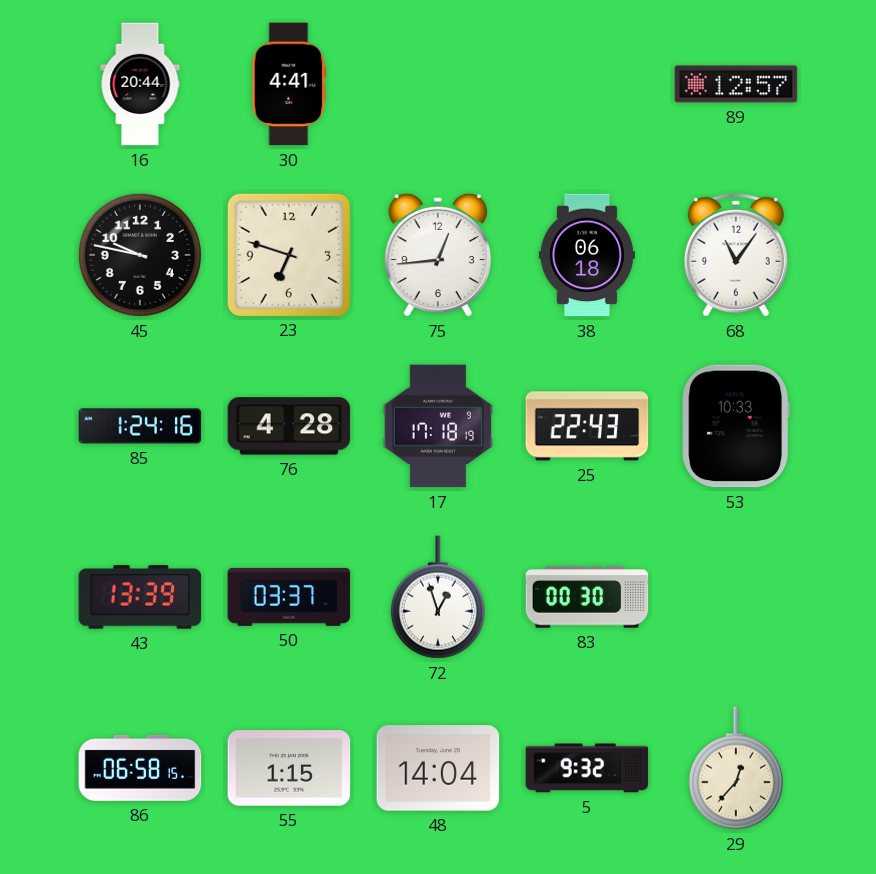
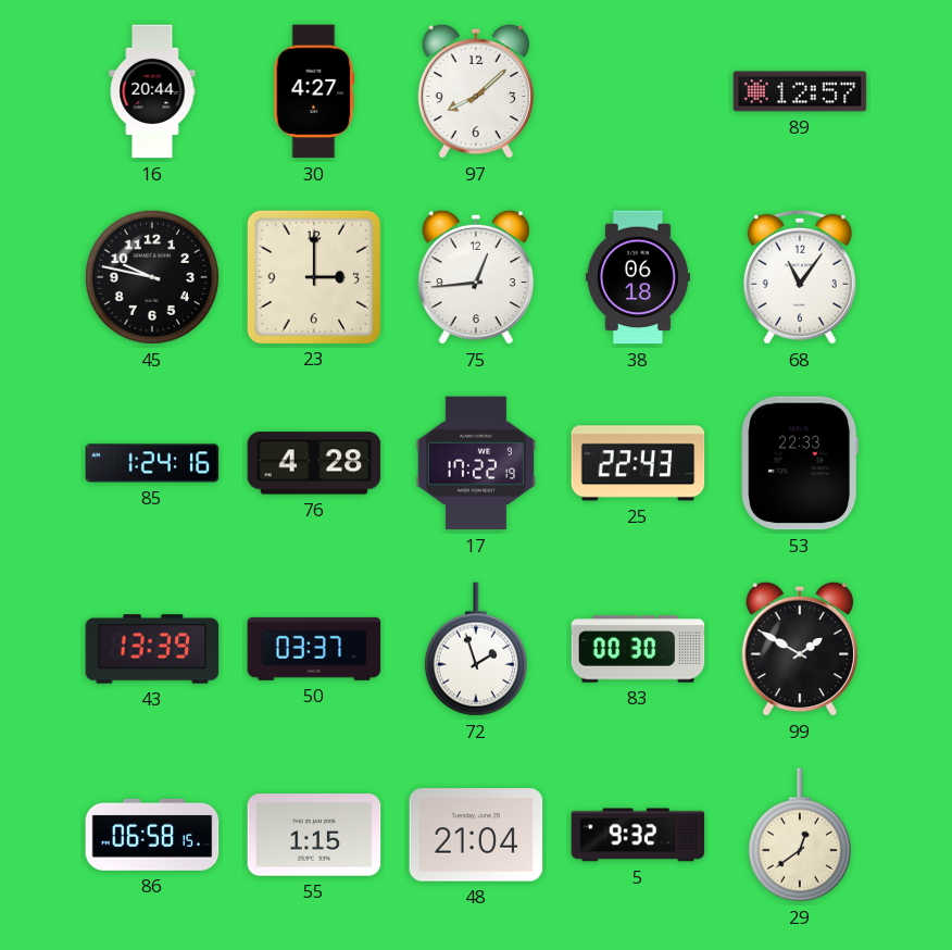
30: 4:41 -> 4:27
97: none -> 8:08
23: 6:48 -> 3:00
17: 17:18 -> 17:22
53: 10:33 -> 22:33
72: 12:57 -> 1:57
99: none -> 1:50
48: 14:04 -> 21:04
29: 12:37 -> 12:39
